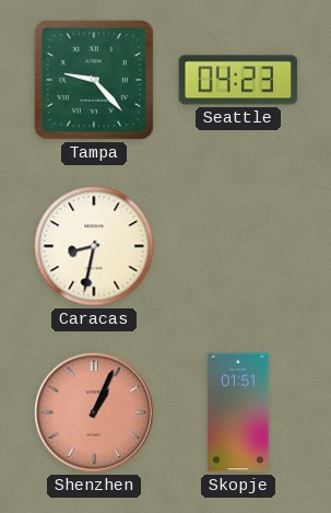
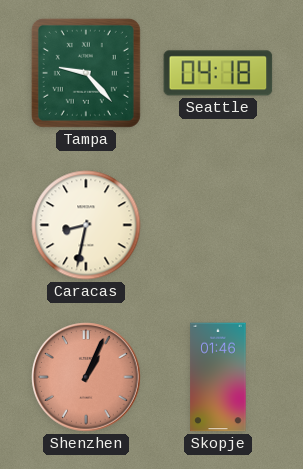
Seattle: 04:23 -> 04:18
Skopje: 01:51 -> 01:46
